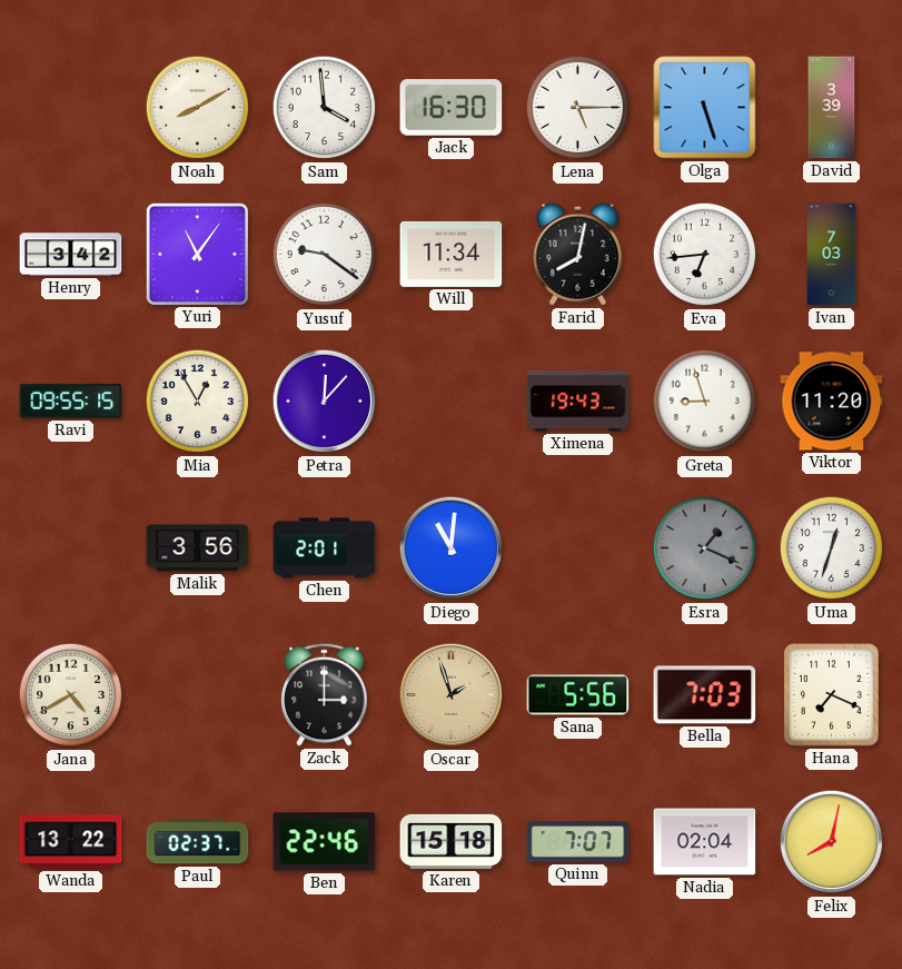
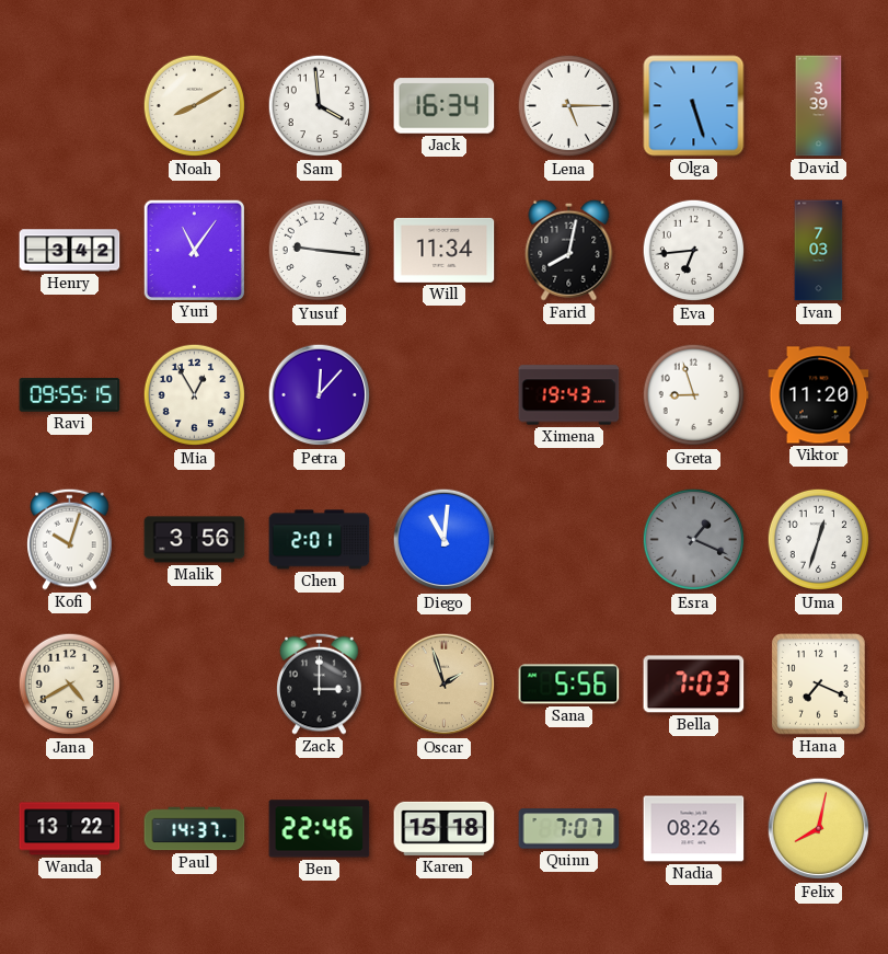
Jack: 16:30 -> 16:34
Yusuf: 9:21 -> 9:16
Kofi: none -> 10:03
Paul: 02:37 -> 14:37
Nadia: 02:04 -> 08:26
